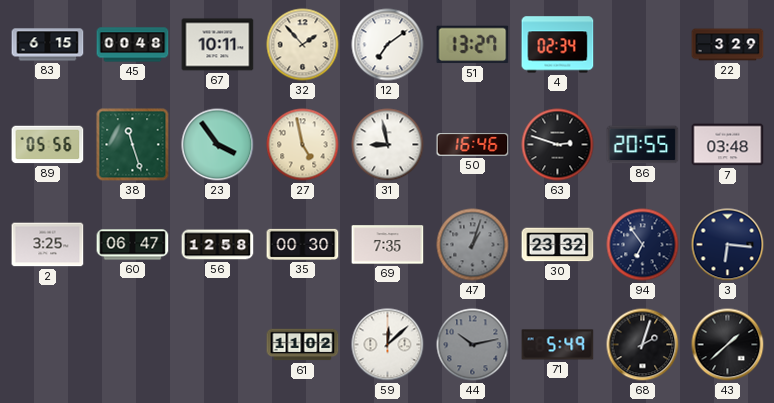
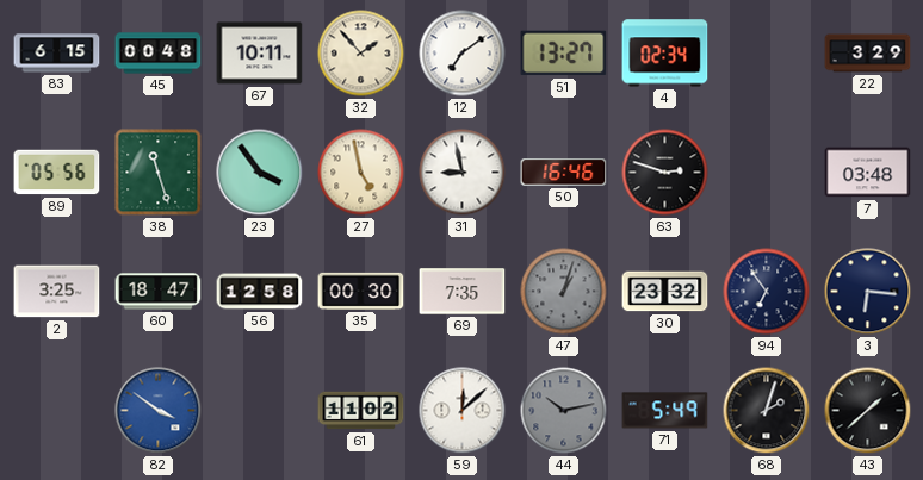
86: 20:55 -> none
60: 06:47 -> 18:47
82: none -> 3:51
